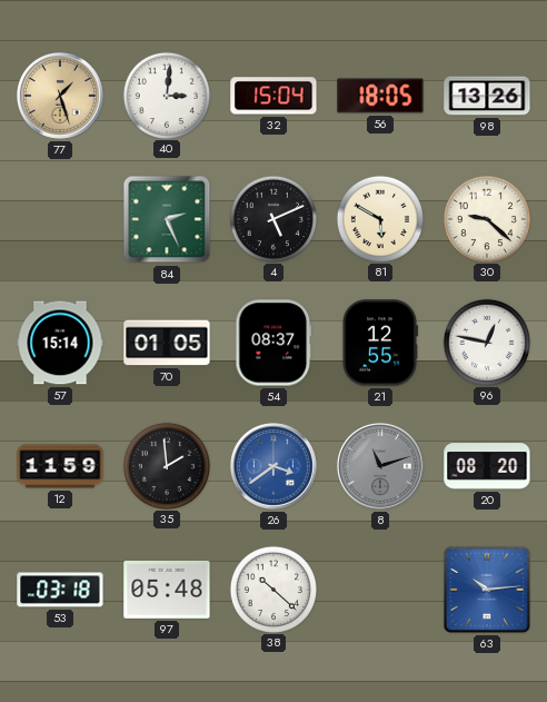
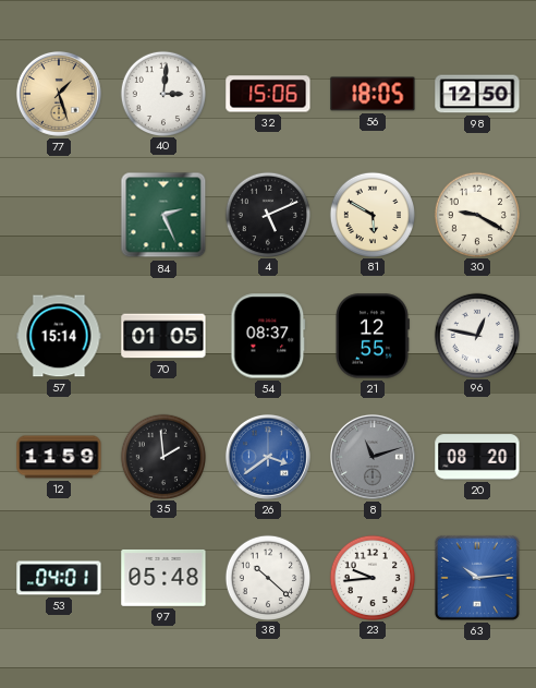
32: 15:04 -> 15:06
98: 13:26 -> 12:50
30: 9:22 -> 9:20
53: 03:18 -> 04:01
23: none -> 9:44
